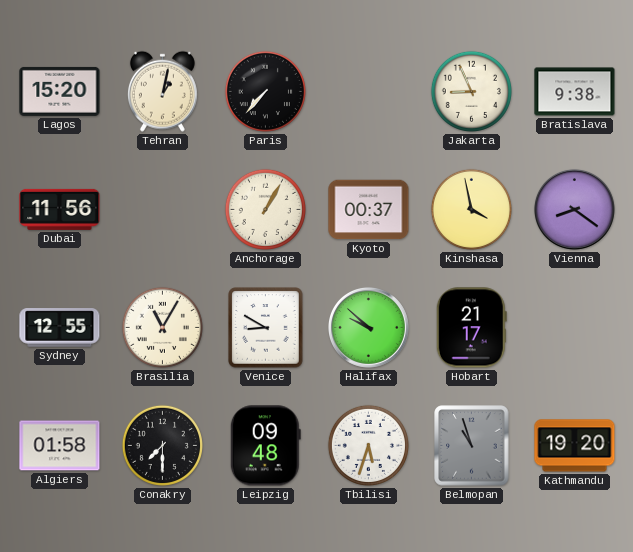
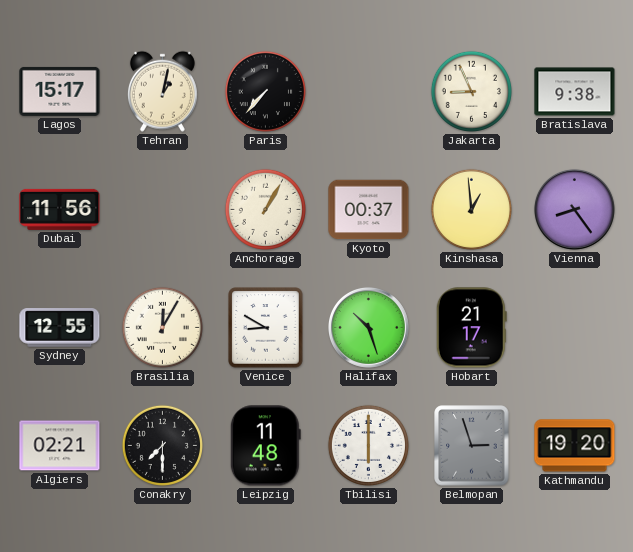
Lagos: 15:20 -> 15:17
Kinshasa: 3:58 -> 12:59
Vienna: 8:21 -> 8:24
Brasilia: 11:05 -> 12:05
Halifax: 9:52 -> 10:27
Algiers: 01:58 -> 02:21
Leipzig: 09:48 -> 11:48
Tbilisi: 5:33 -> 6:00
Belmopan: 10:57 -> 2:57
